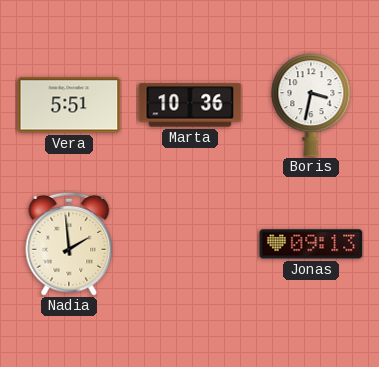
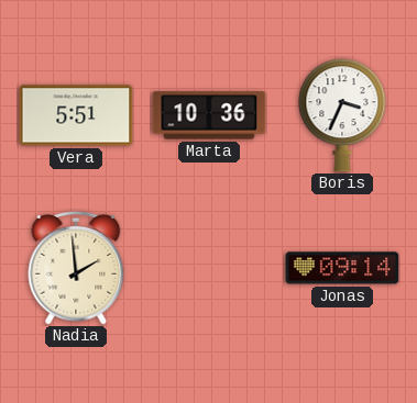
Boris: 3:32 -> 3:34
Jonas: 09:13 -> 09:14
